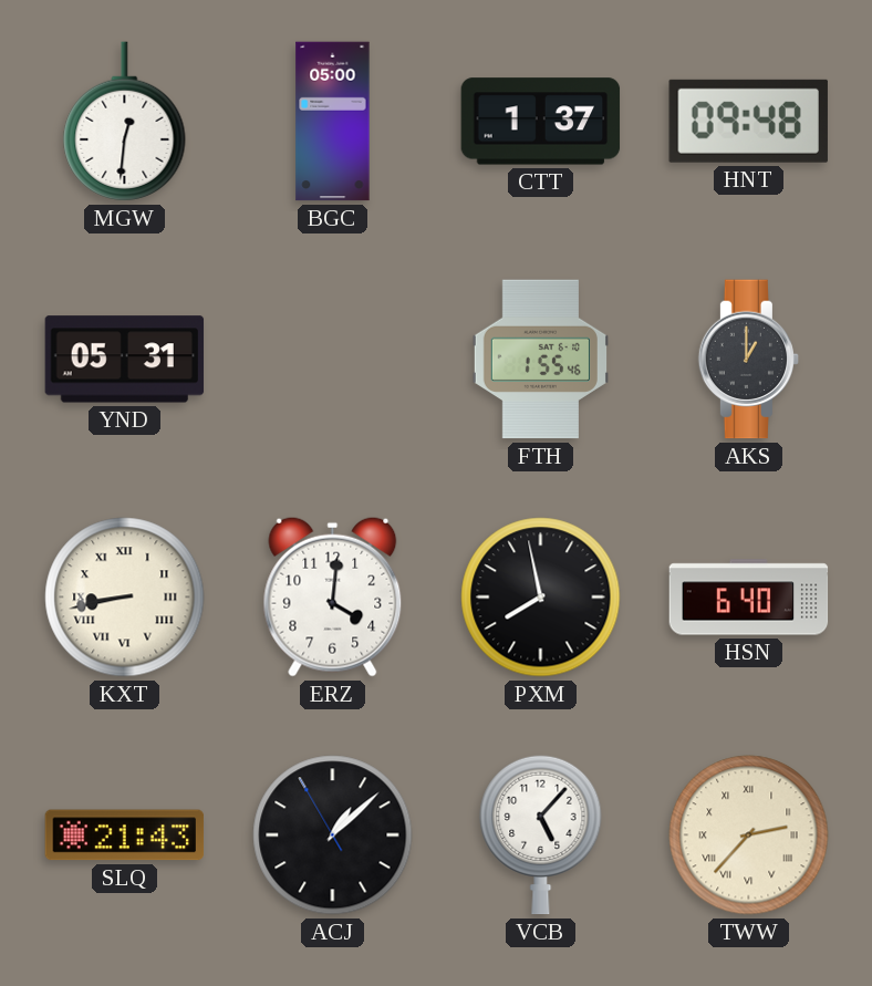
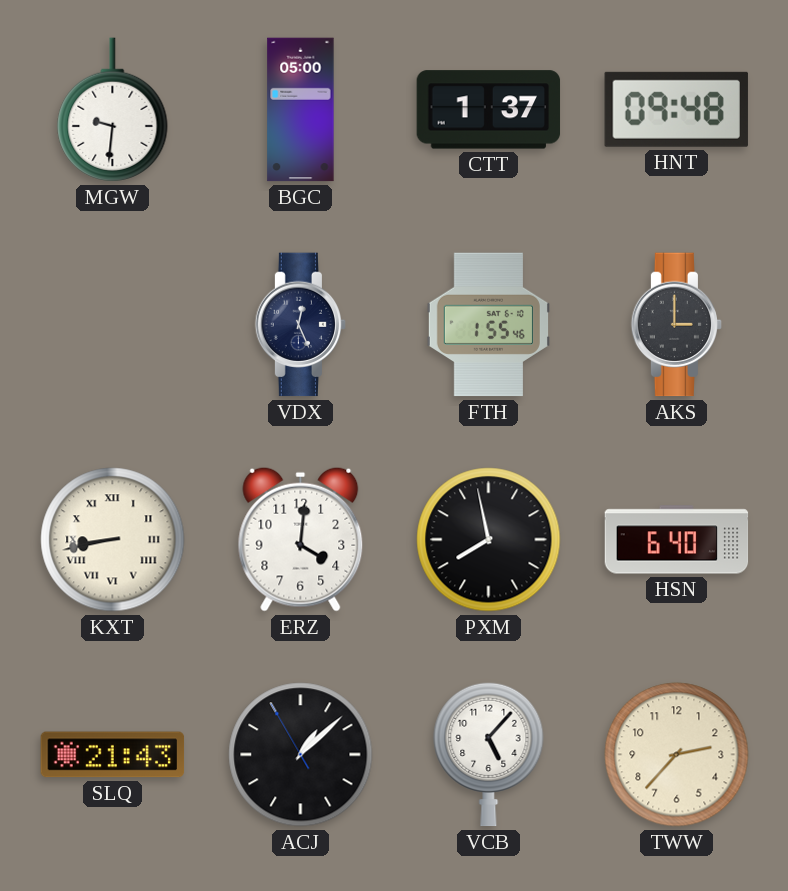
MGW: 12:31 -> 9:31
YND: 05:31 -> none
VDX: none -> 12:26
AKS: 1:00 -> 3:00
TWW numerals: Roman -> Arabic
